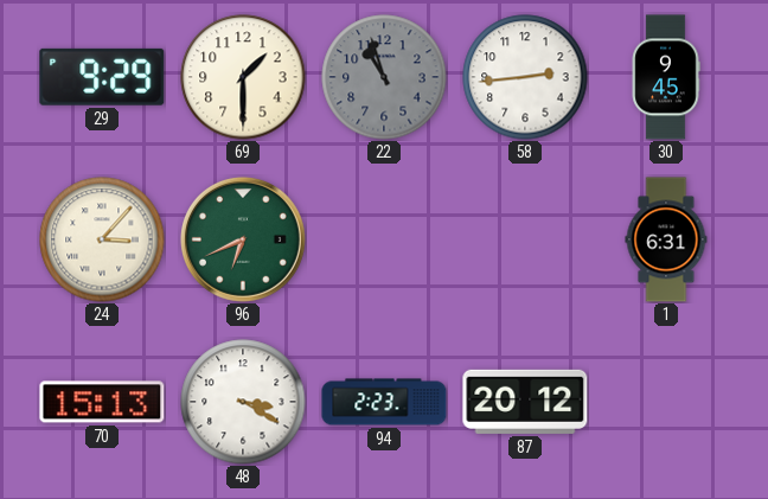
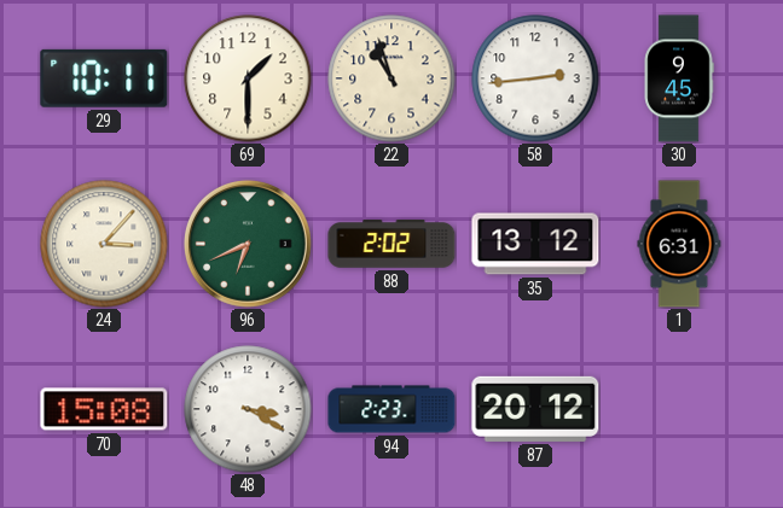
29: 9:29 -> 10:11
22 dial: grey -> cream
88: none -> 2:02
35: none -> 13:12
70: 15:13 -> 15:08
